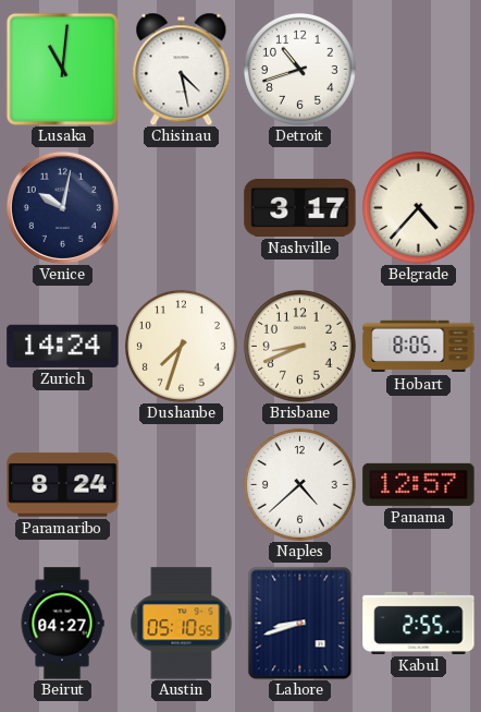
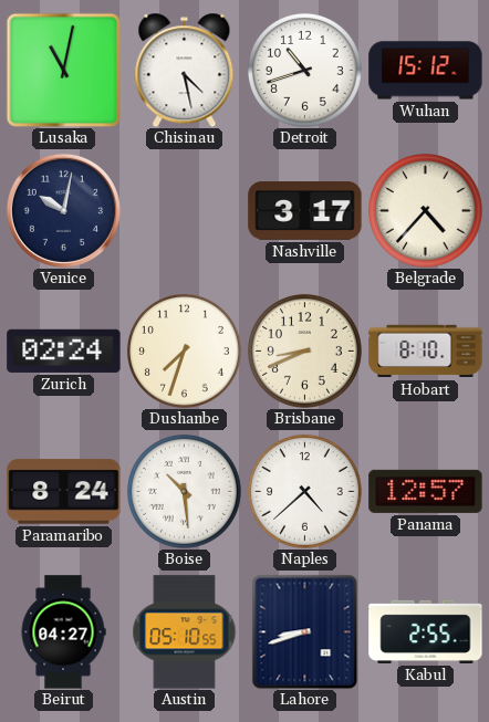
Lusaka: 11:01 -> 11:02
Wuhan: none -> 15:12
Zurich: 14:24 -> 02:24
Hobart: 8:05 -> 8:10
Boise: none -> 10:29
